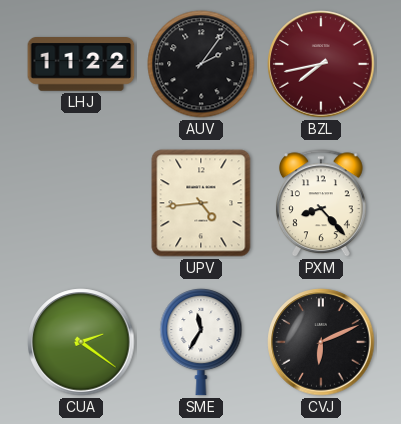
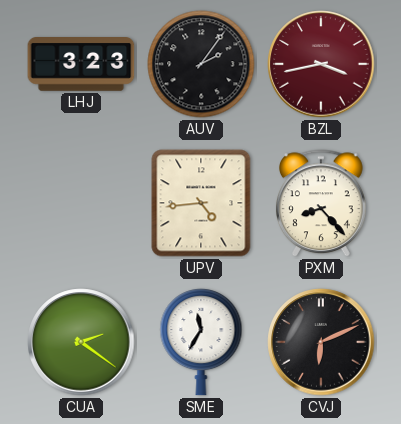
LHJ: 11:22 -> 3:23
BZL: 7:43 -> 3:43
